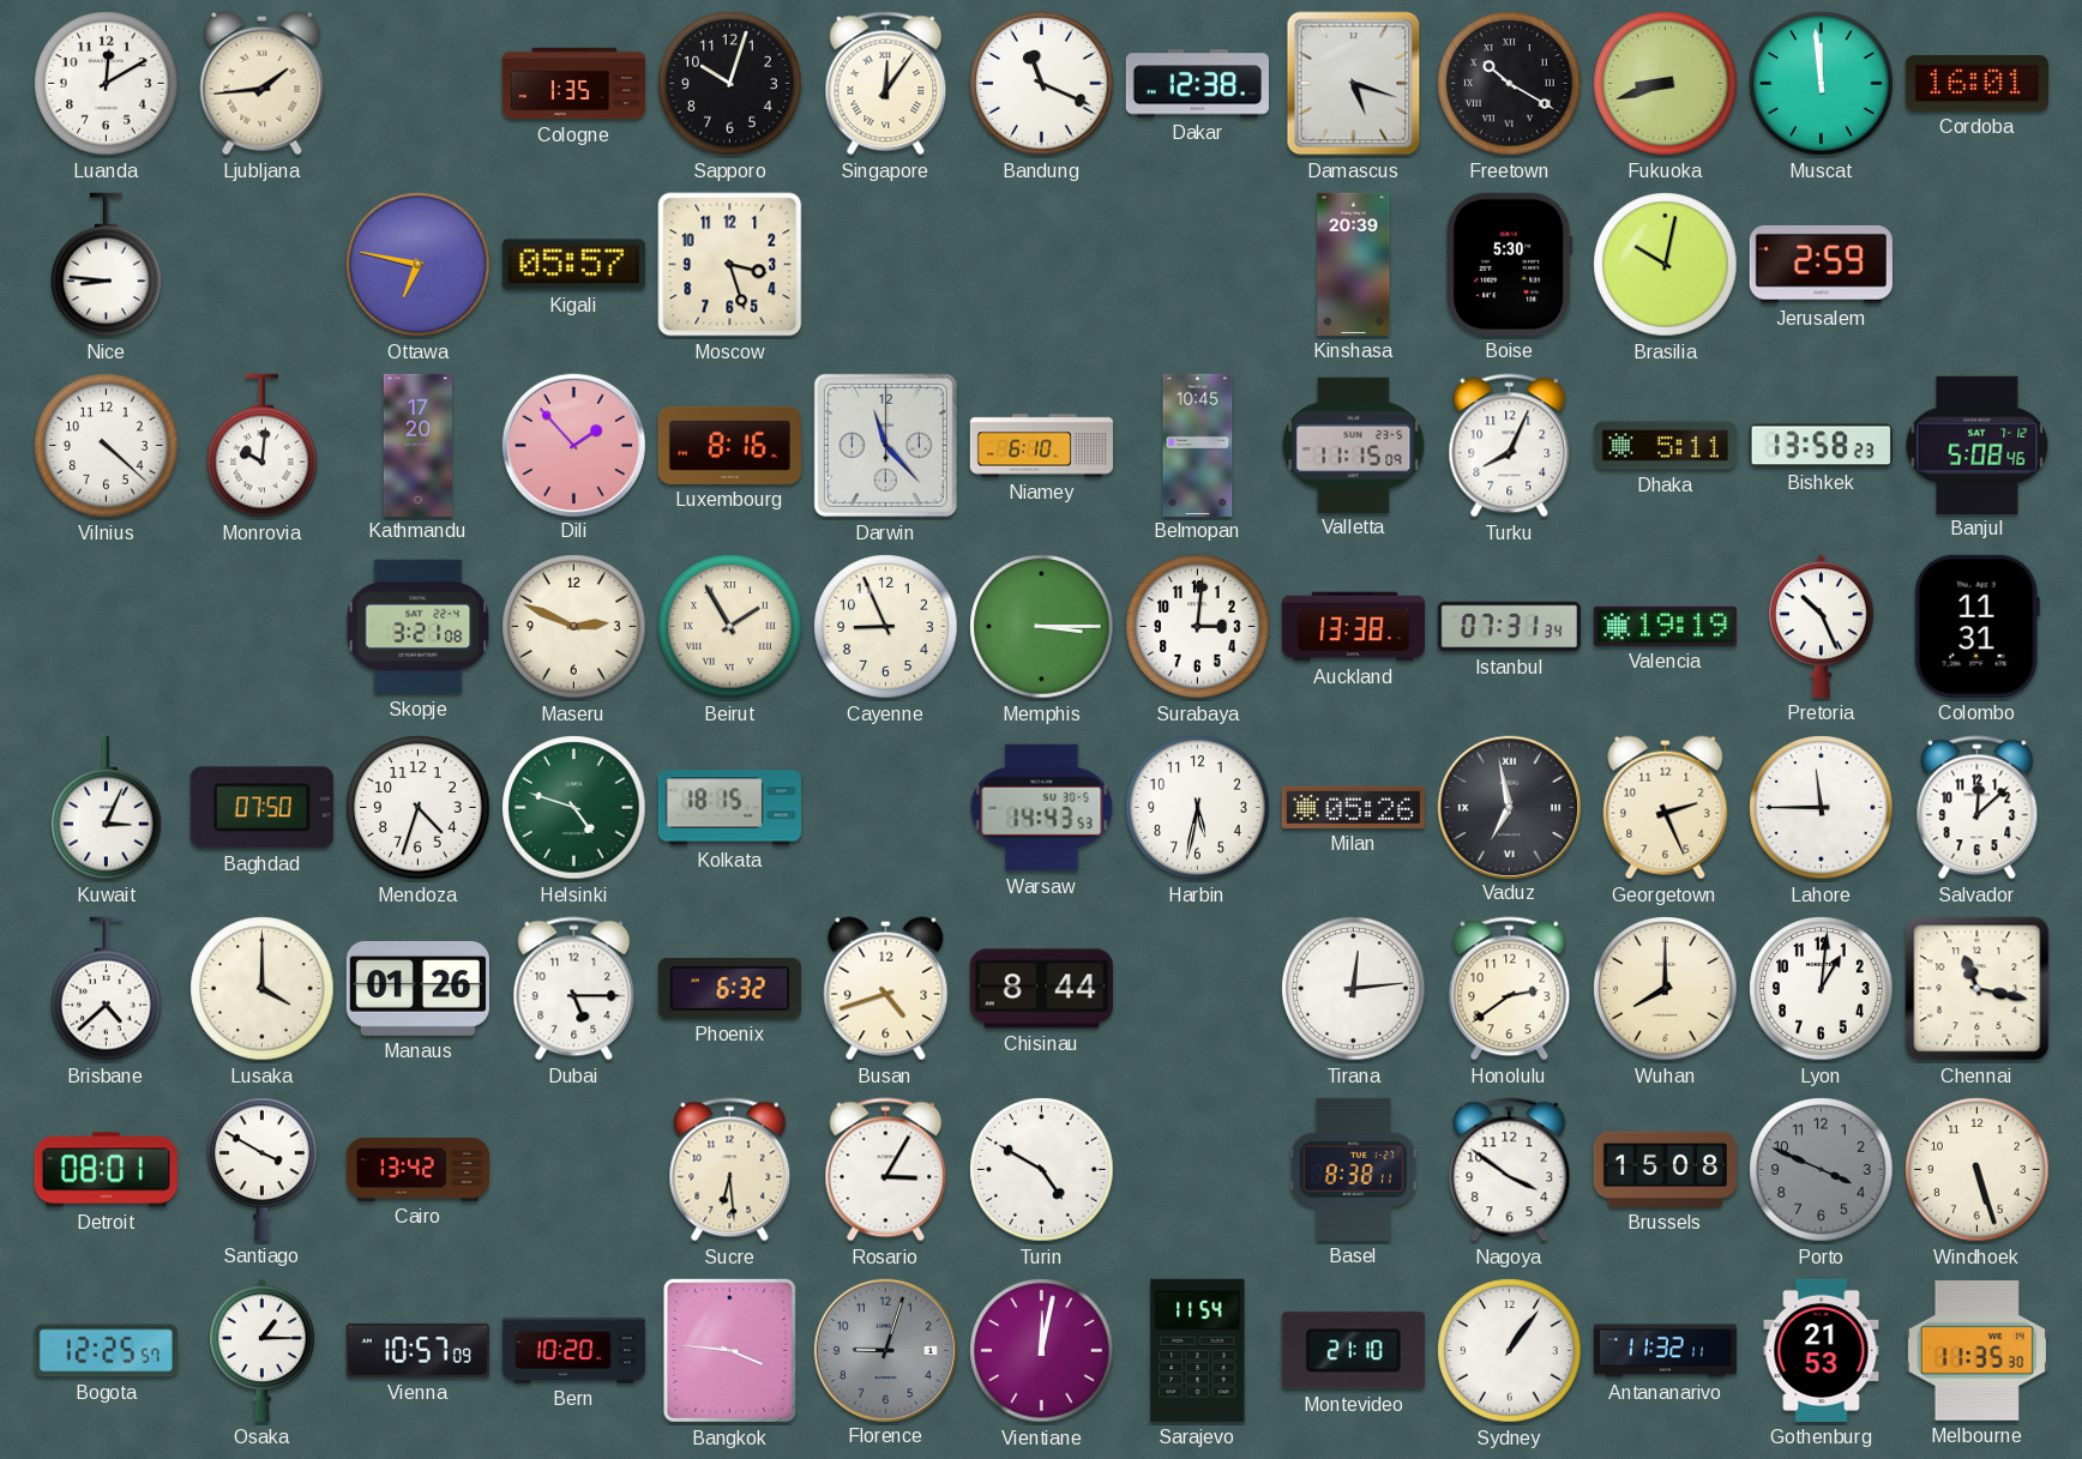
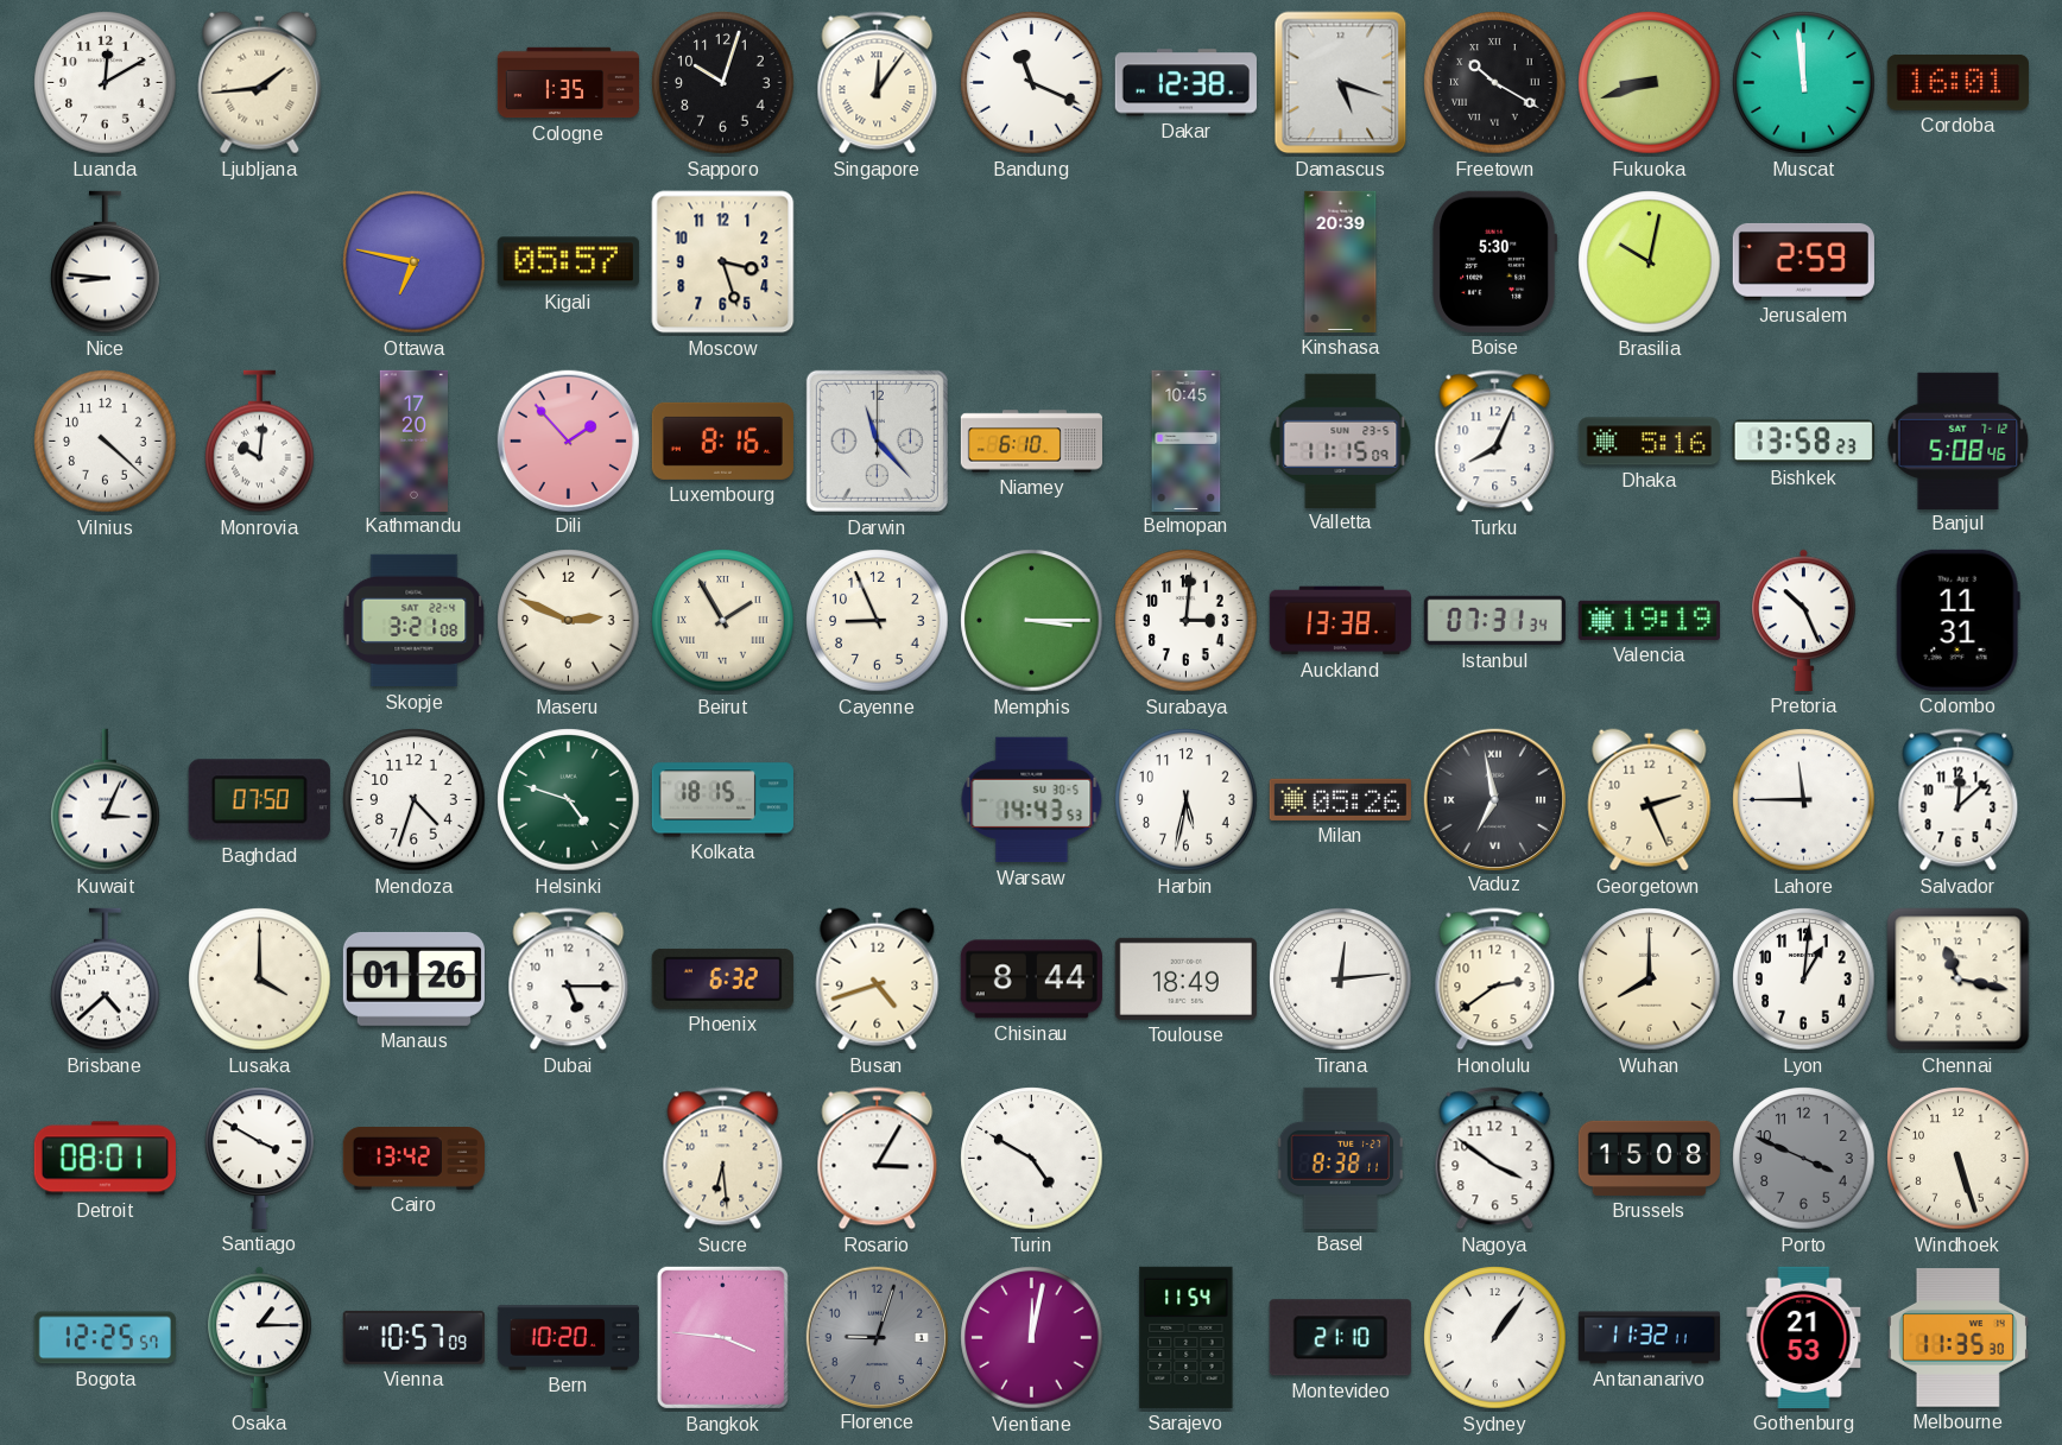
Dhaka: 5:11 -> 5:16
Toulouse: none -> 18:49
